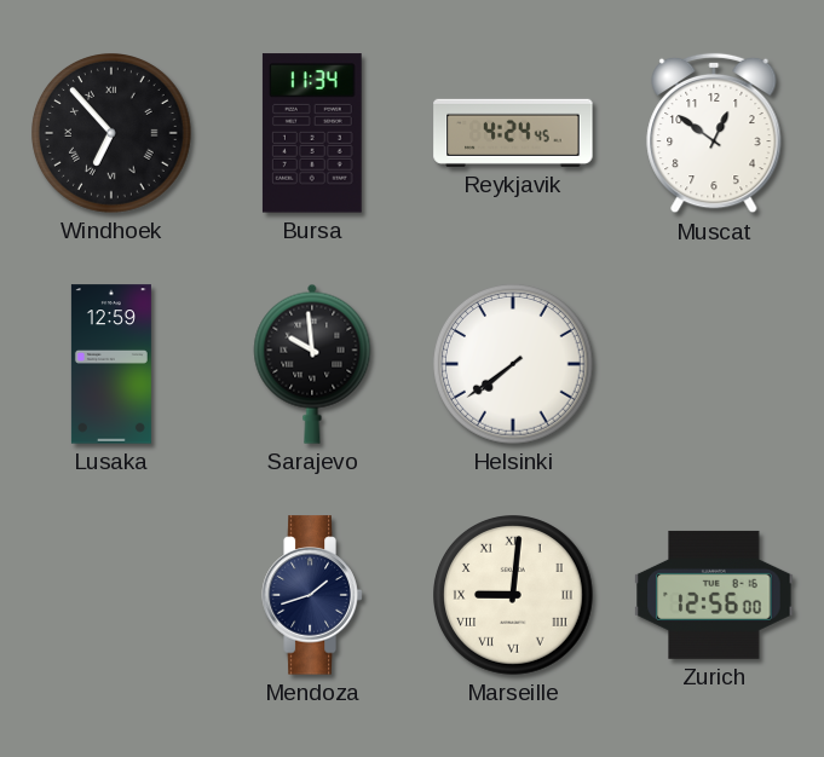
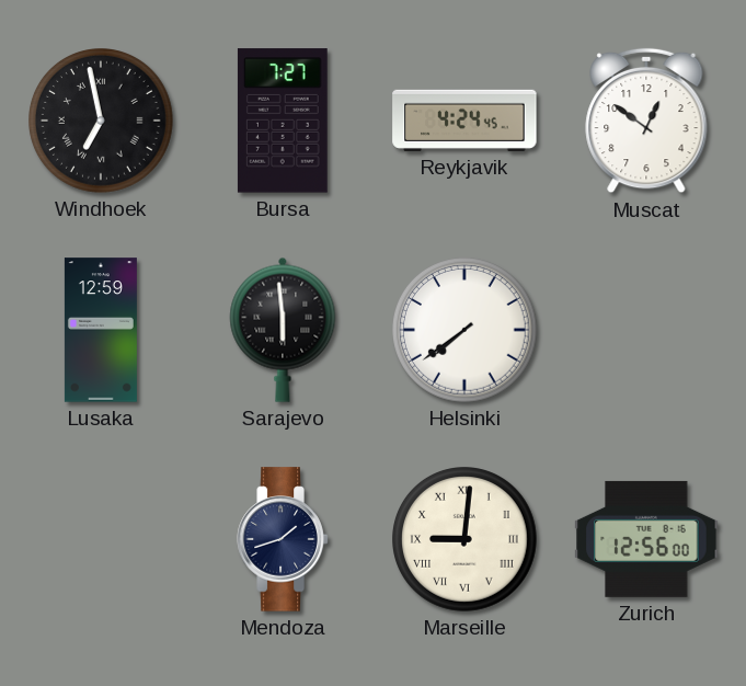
Windhoek: 6:53 -> 6:58
Bursa: 11:34 -> 7:27
Sarajevo: 9:59 -> 5:59
